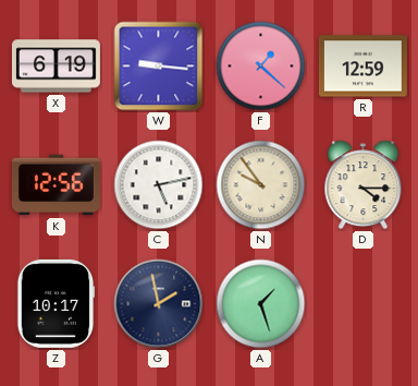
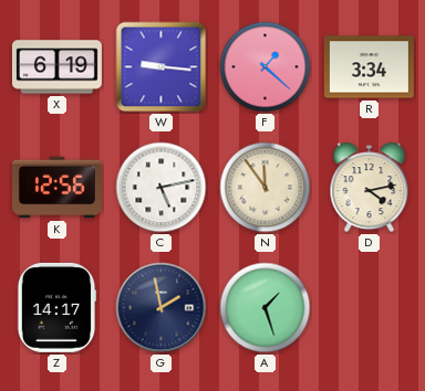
R: 12:59 -> 3:34
N: 9:54 -> 11:54
D: 4:15 -> 4:13
Z: 10:17 -> 14:17
